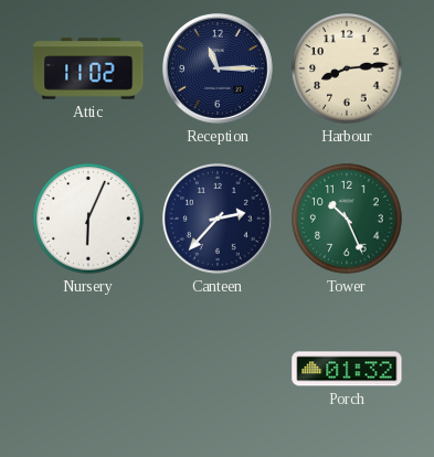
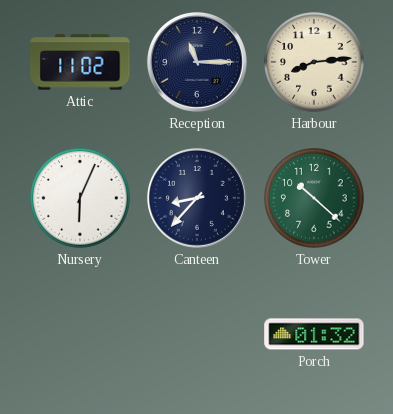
Canteen: 2:37 -> 8:37
Tower: 10:26 -> 10:22
